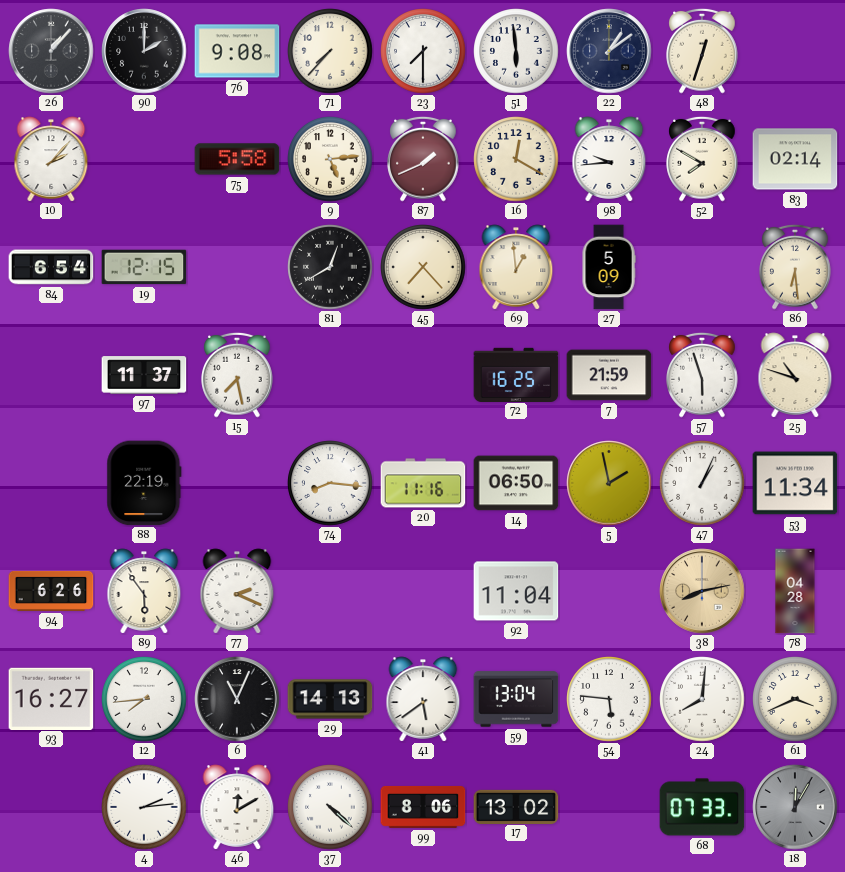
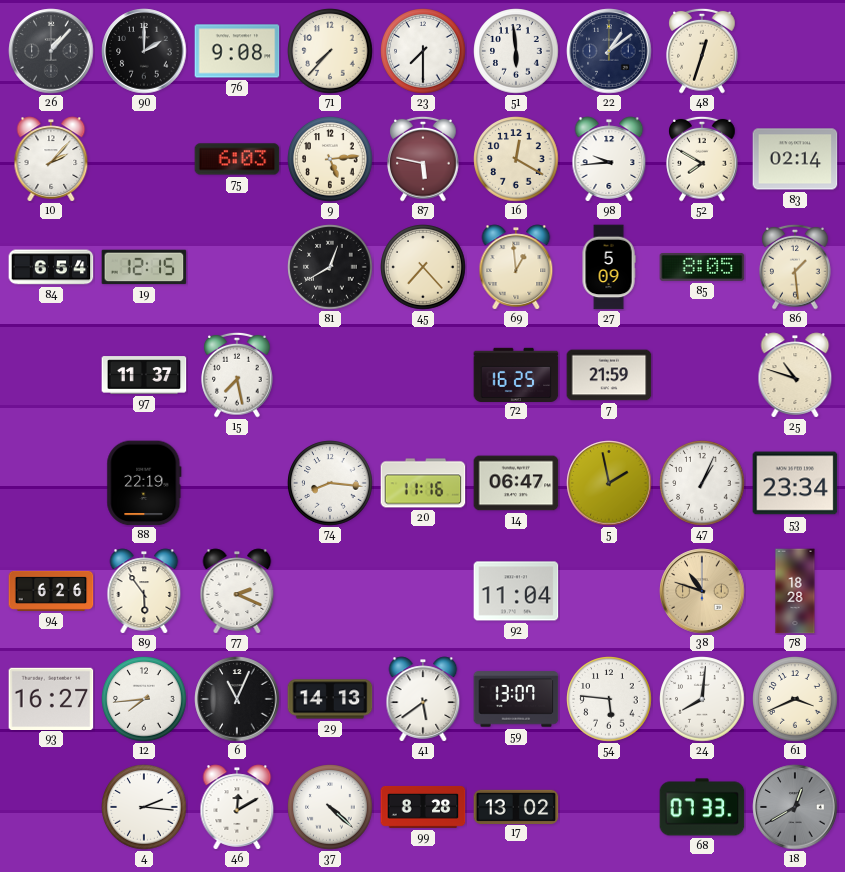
75: 5:58 -> 6:03
87: 1:41 -> 5:47
85: none -> 8:05
86: 6:29 -> 1:29
57: 5:57 -> none
14: 06:50 -> 06:47
53: 11:34 -> 23:34
38: 8:13 -> 10:48
78: 04:28 -> 18:28
59: 13:04 -> 13:07
4: 2:14 -> 2:16
99: 8:06 -> 8:28
18: 12:05 -> 12:40
